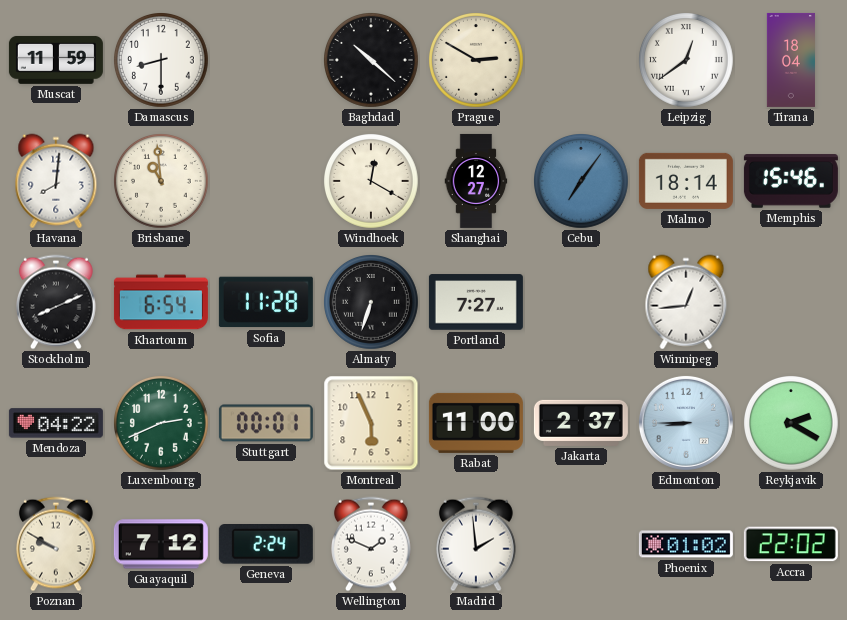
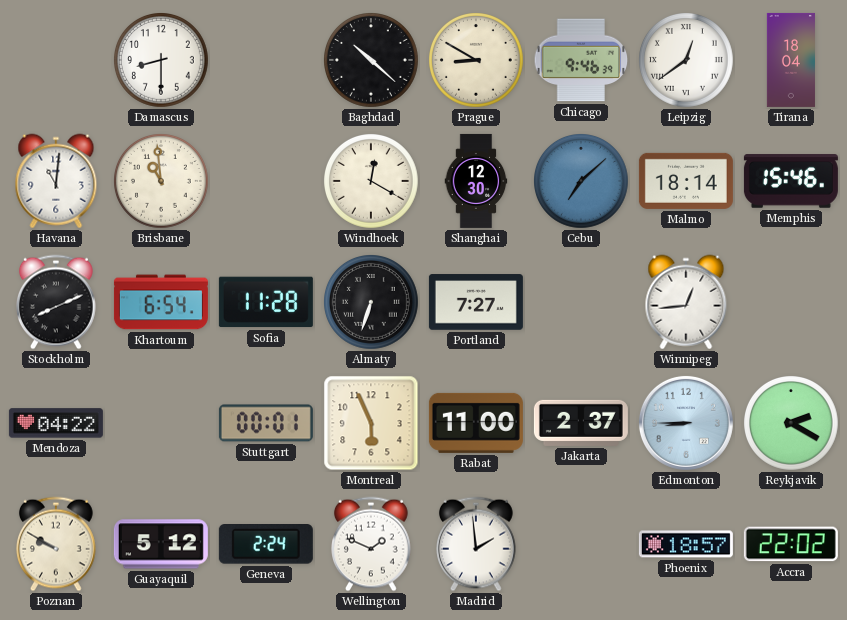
Muscat: 11:59 -> none
Prague: 2:50 -> 8:50
Chicago: none -> 9:46
Havana: 8:01 -> 11:01
Shanghai: 12:27 -> 12:30
Cebu: 7:06 -> 7:08
Luxembourg: 2:41 -> none
Guayaquil: 7:12 -> 5:12
Phoenix: 01:02 -> 18:57
